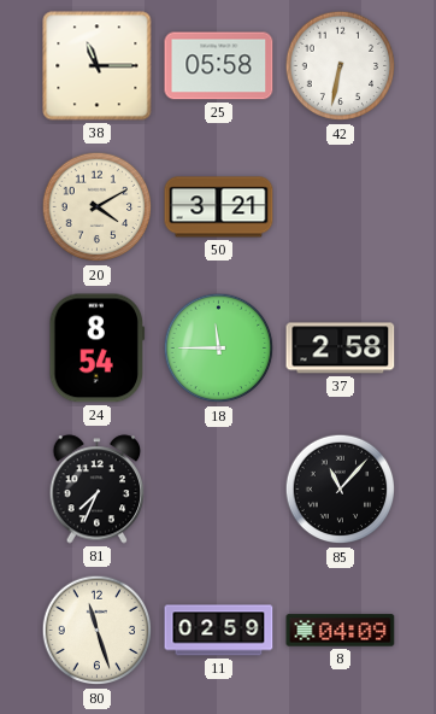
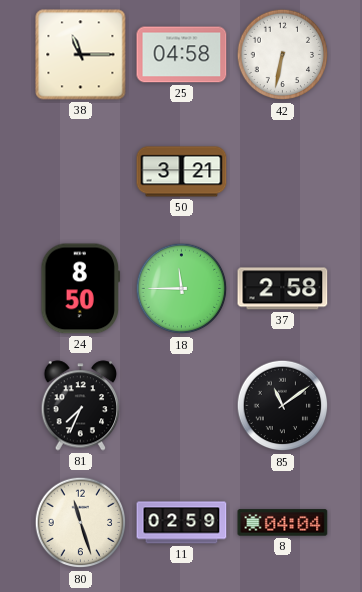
25: 05:58 -> 04:58
20: 4:10 -> none
24: 8:54 -> 8:50
85: 11:07 -> 11:09
8: 04:09 -> 04:04
